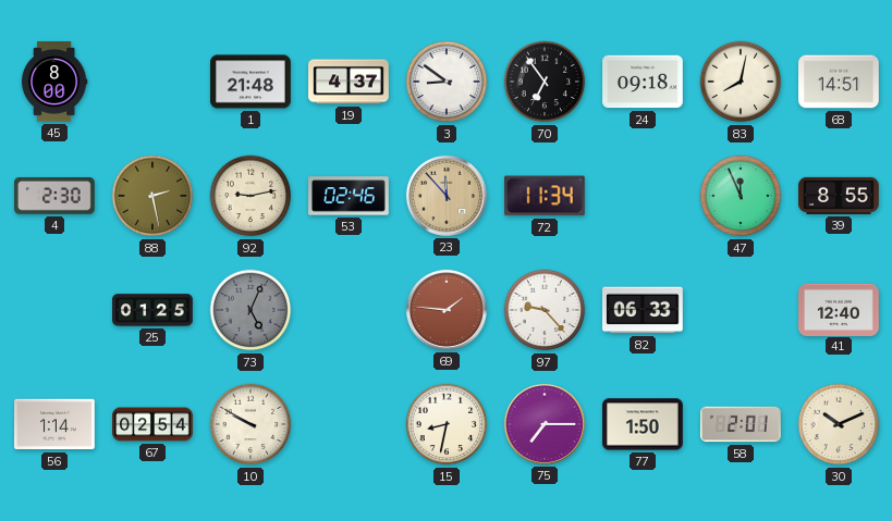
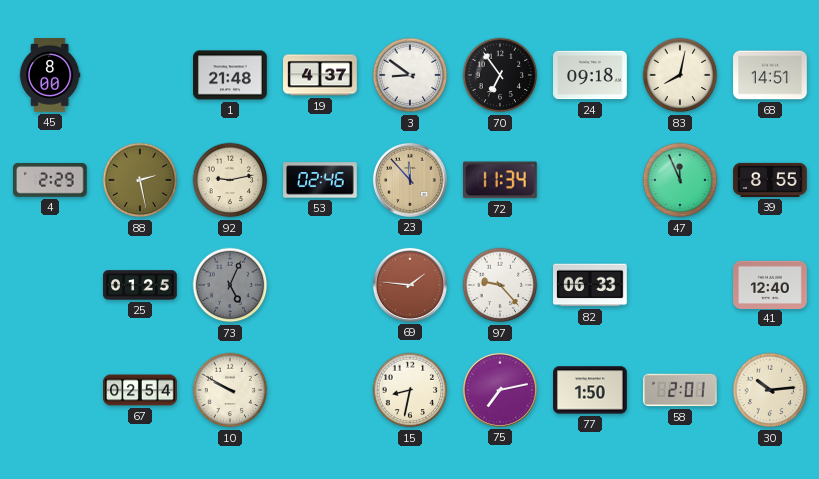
4: 2:30 -> 2:29
56: 1:14 -> none
75: 7:15 -> 7:13
30: 10:11 -> 10:14
